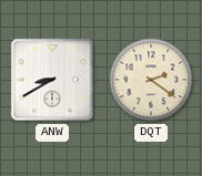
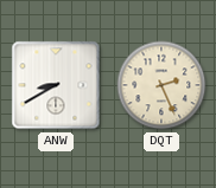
DQT: 2:21 -> 2:26
